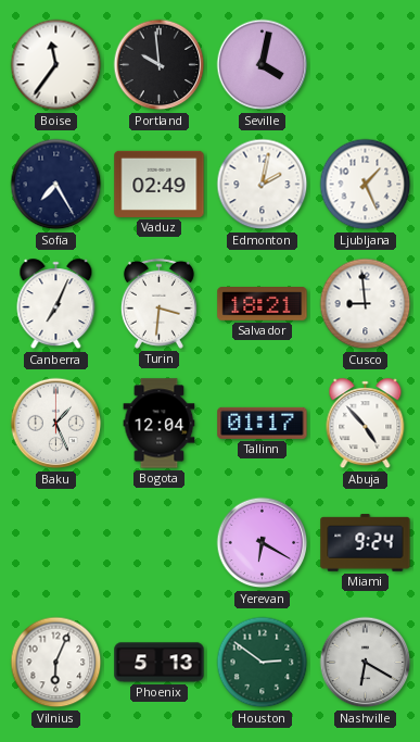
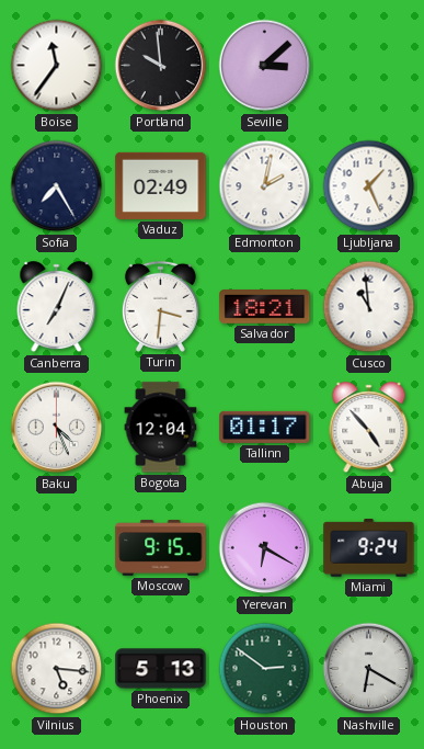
Seville: 4:02 -> 3:08
Cusco: 8:59 -> 10:59
Baku: 1:26 -> 4:26
Moscow: none -> 9:15
Vilnius: 6:04 -> 5:16
